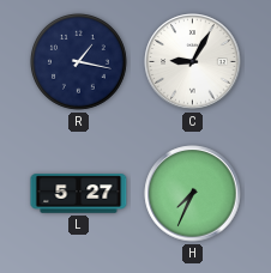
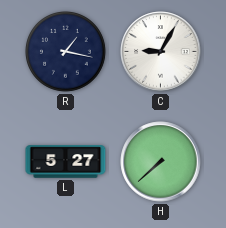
H: 7:34 -> 7:38
